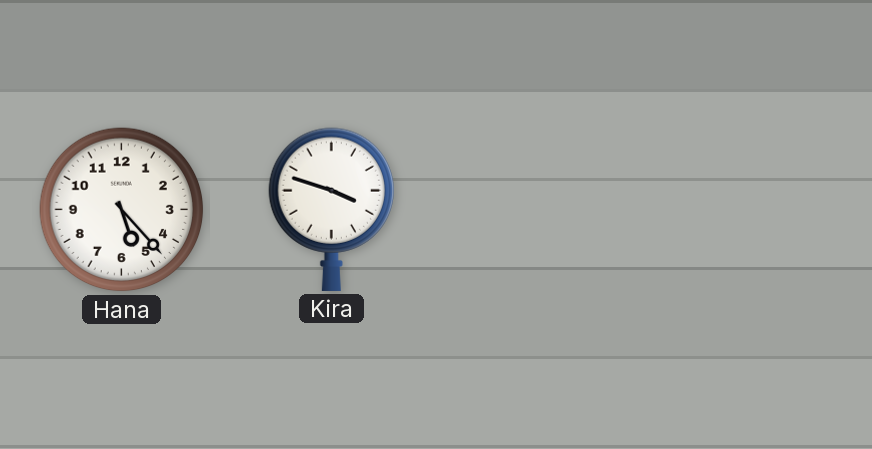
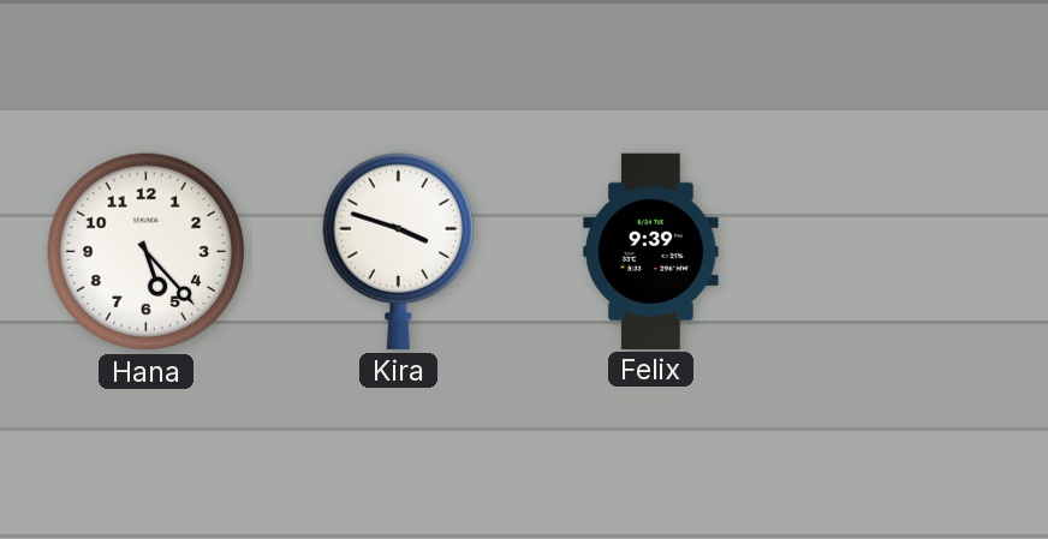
Felix: none -> 9:39
